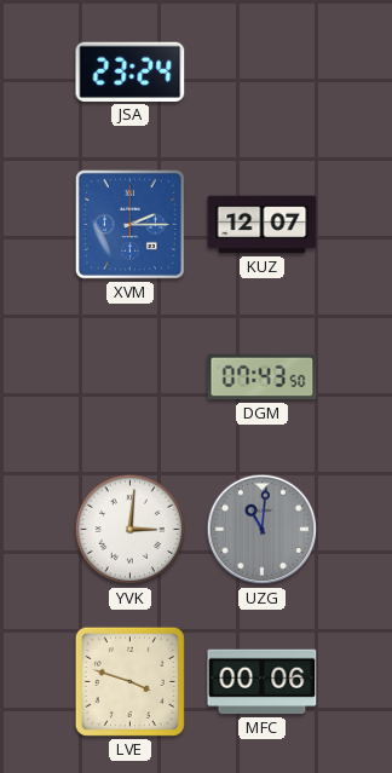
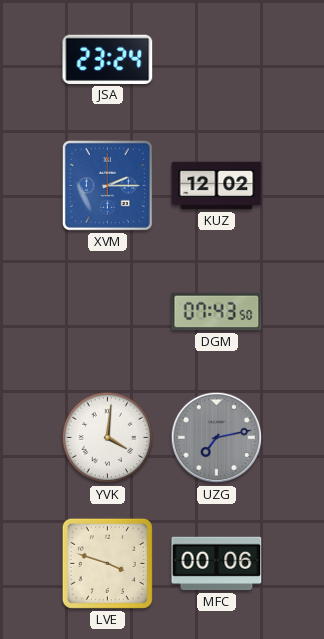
KUZ: 12:07 -> 12:02
YVK: 3:01 -> 4:01
UZG: 11:01 -> 7:13
